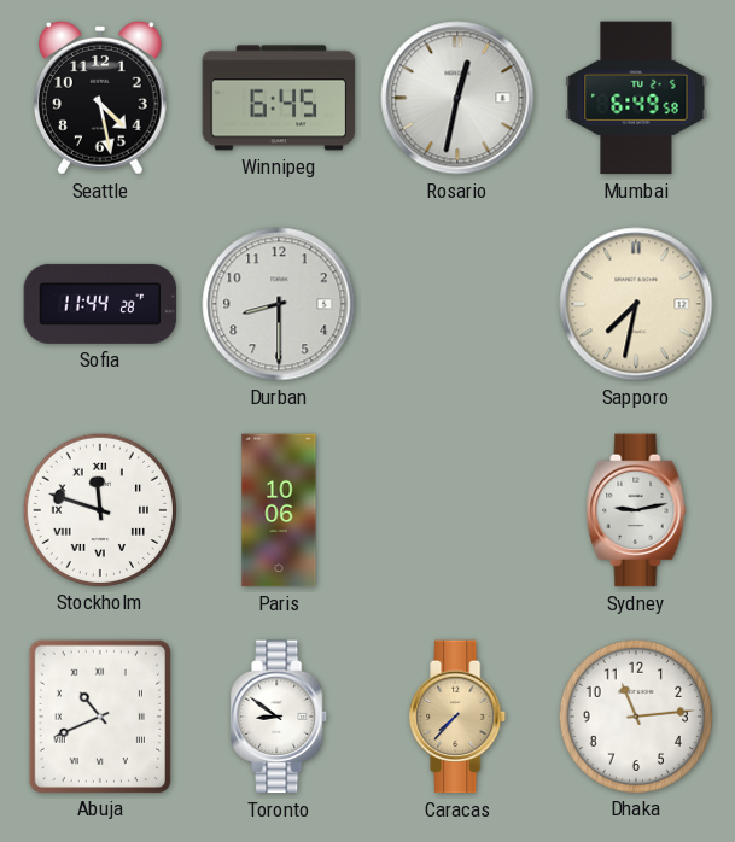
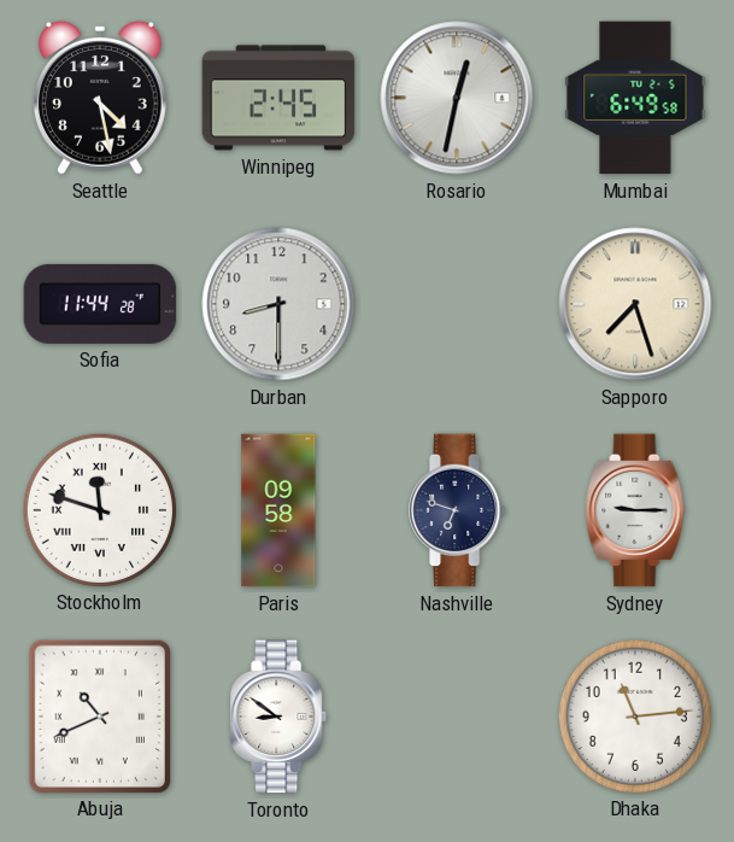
Winnipeg: 6:45 -> 2:45
Sapporo: 7:32 -> 7:27
Paris: 10:06 -> 09:58
Nashville: none -> 6:48
Sydney: 9:13 -> 9:15
Caracas: 7:37 -> none
